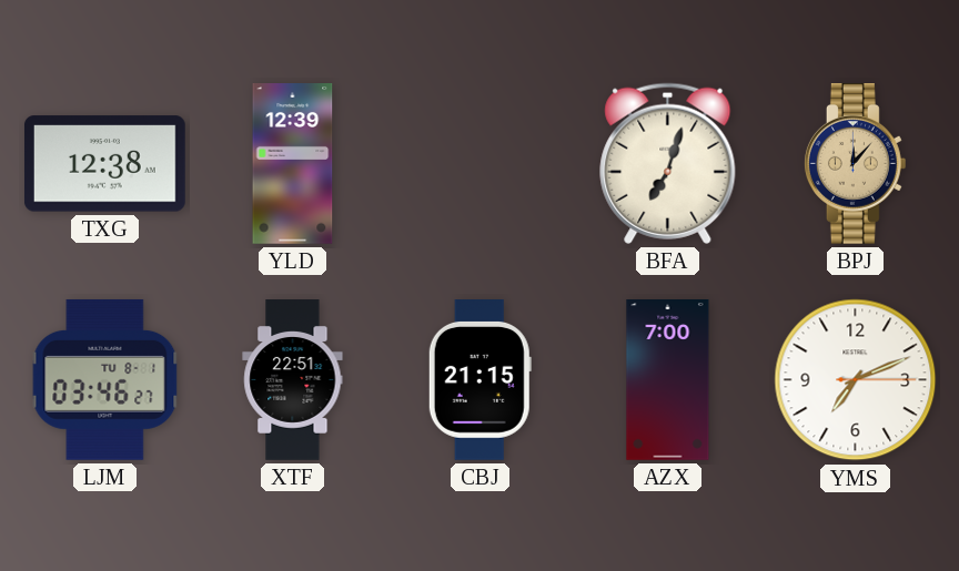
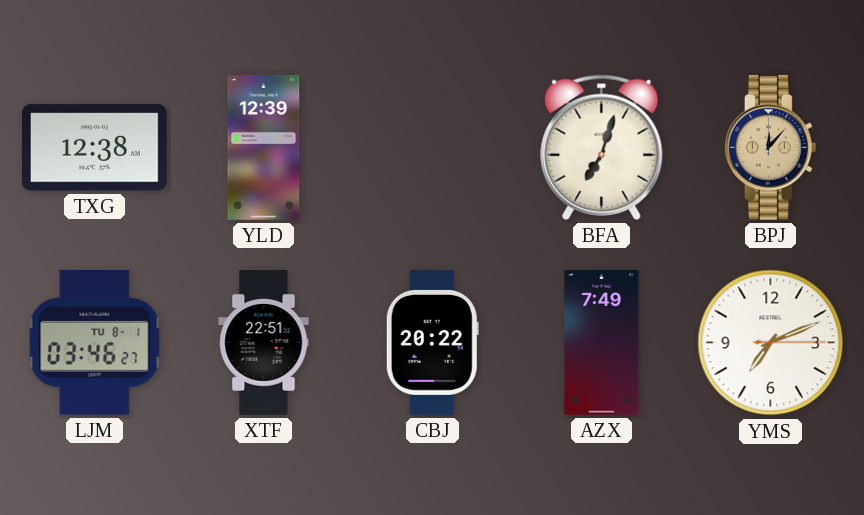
CBJ: 21:15 -> 20:22
AZX: 7:00 -> 7:49
